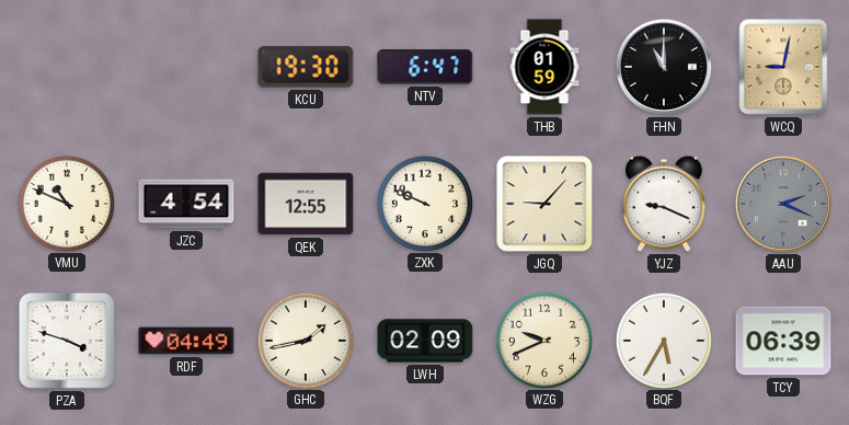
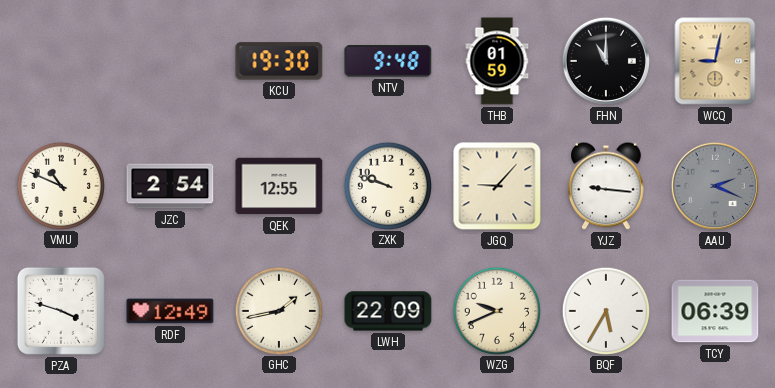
NTV: 6:47 -> 9:48
JZC: 4:54 -> 2:54
ZXK: 9:49 -> 9:48
YJZ: 9:19 -> 9:16
RDF: 04:49 -> 12:49
LWH: 02:09 -> 22:09
